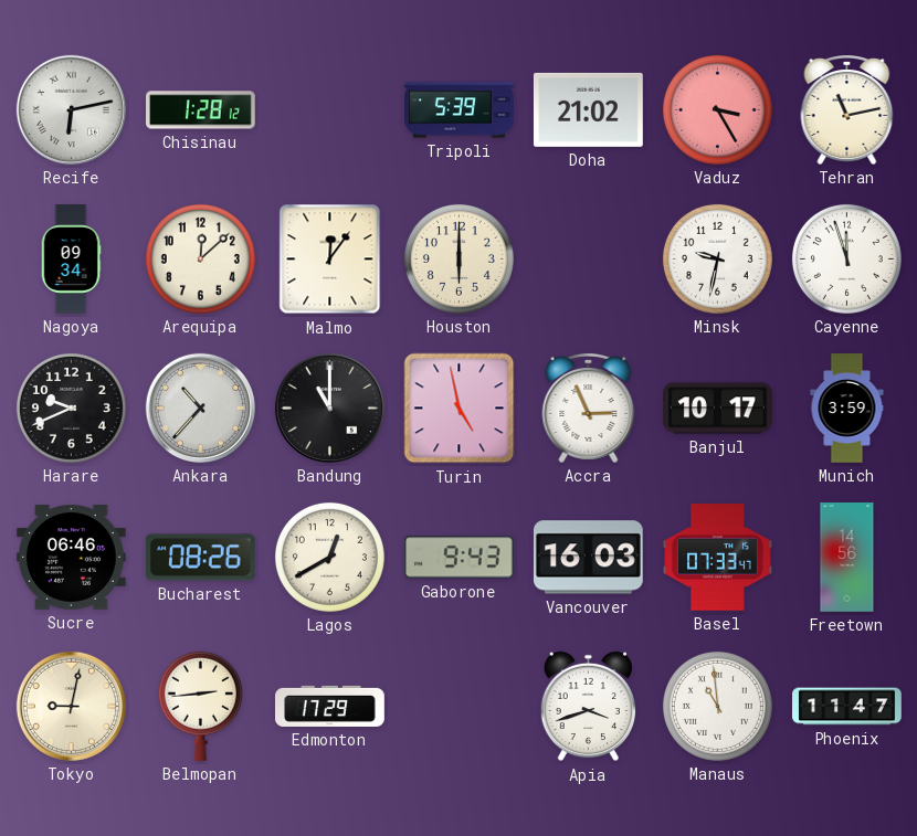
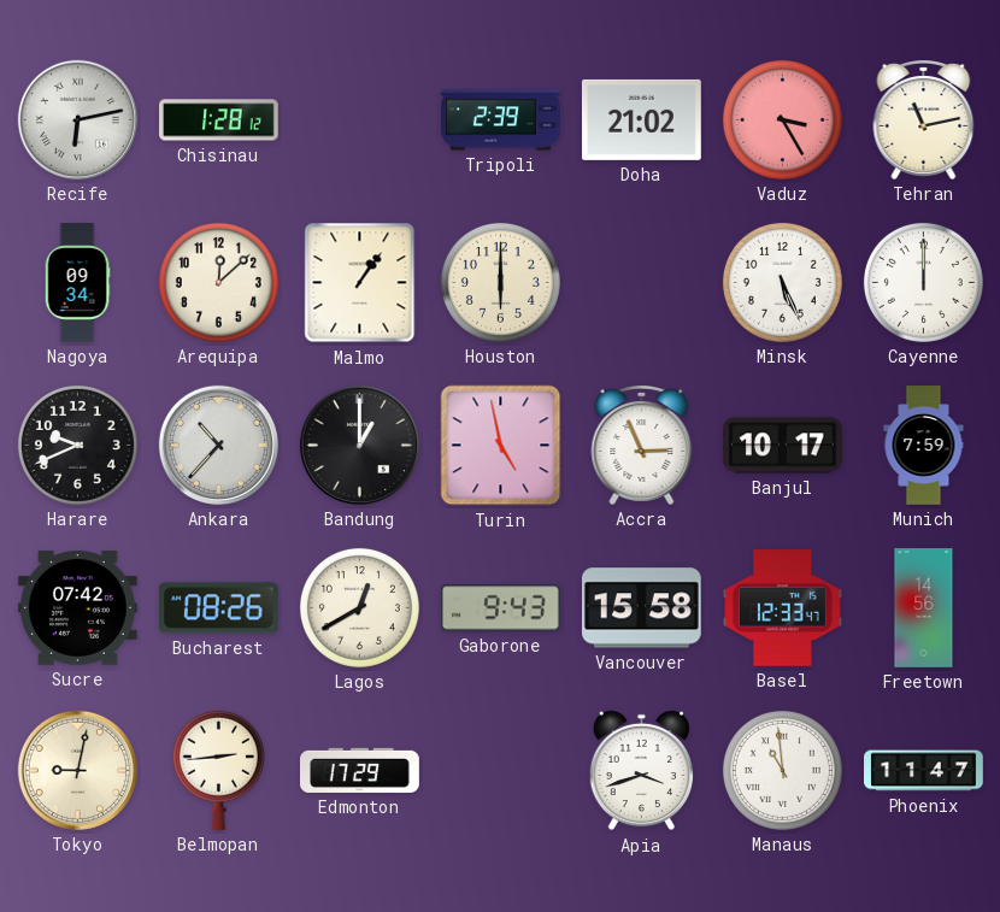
Tripoli: 5:39 -> 2:39
Malmo: 12:06 -> 1:06
Minsk: 9:32 -> 5:26
Cayenne: 11:57 -> 12:00
Bandung: 11:00 -> 1:00
Munich: 3:59 -> 7:59
Sucre: 06:46 -> 07:42
Vancouver: 16:03 -> 15:58
Basel: 07:33 -> 12:33
